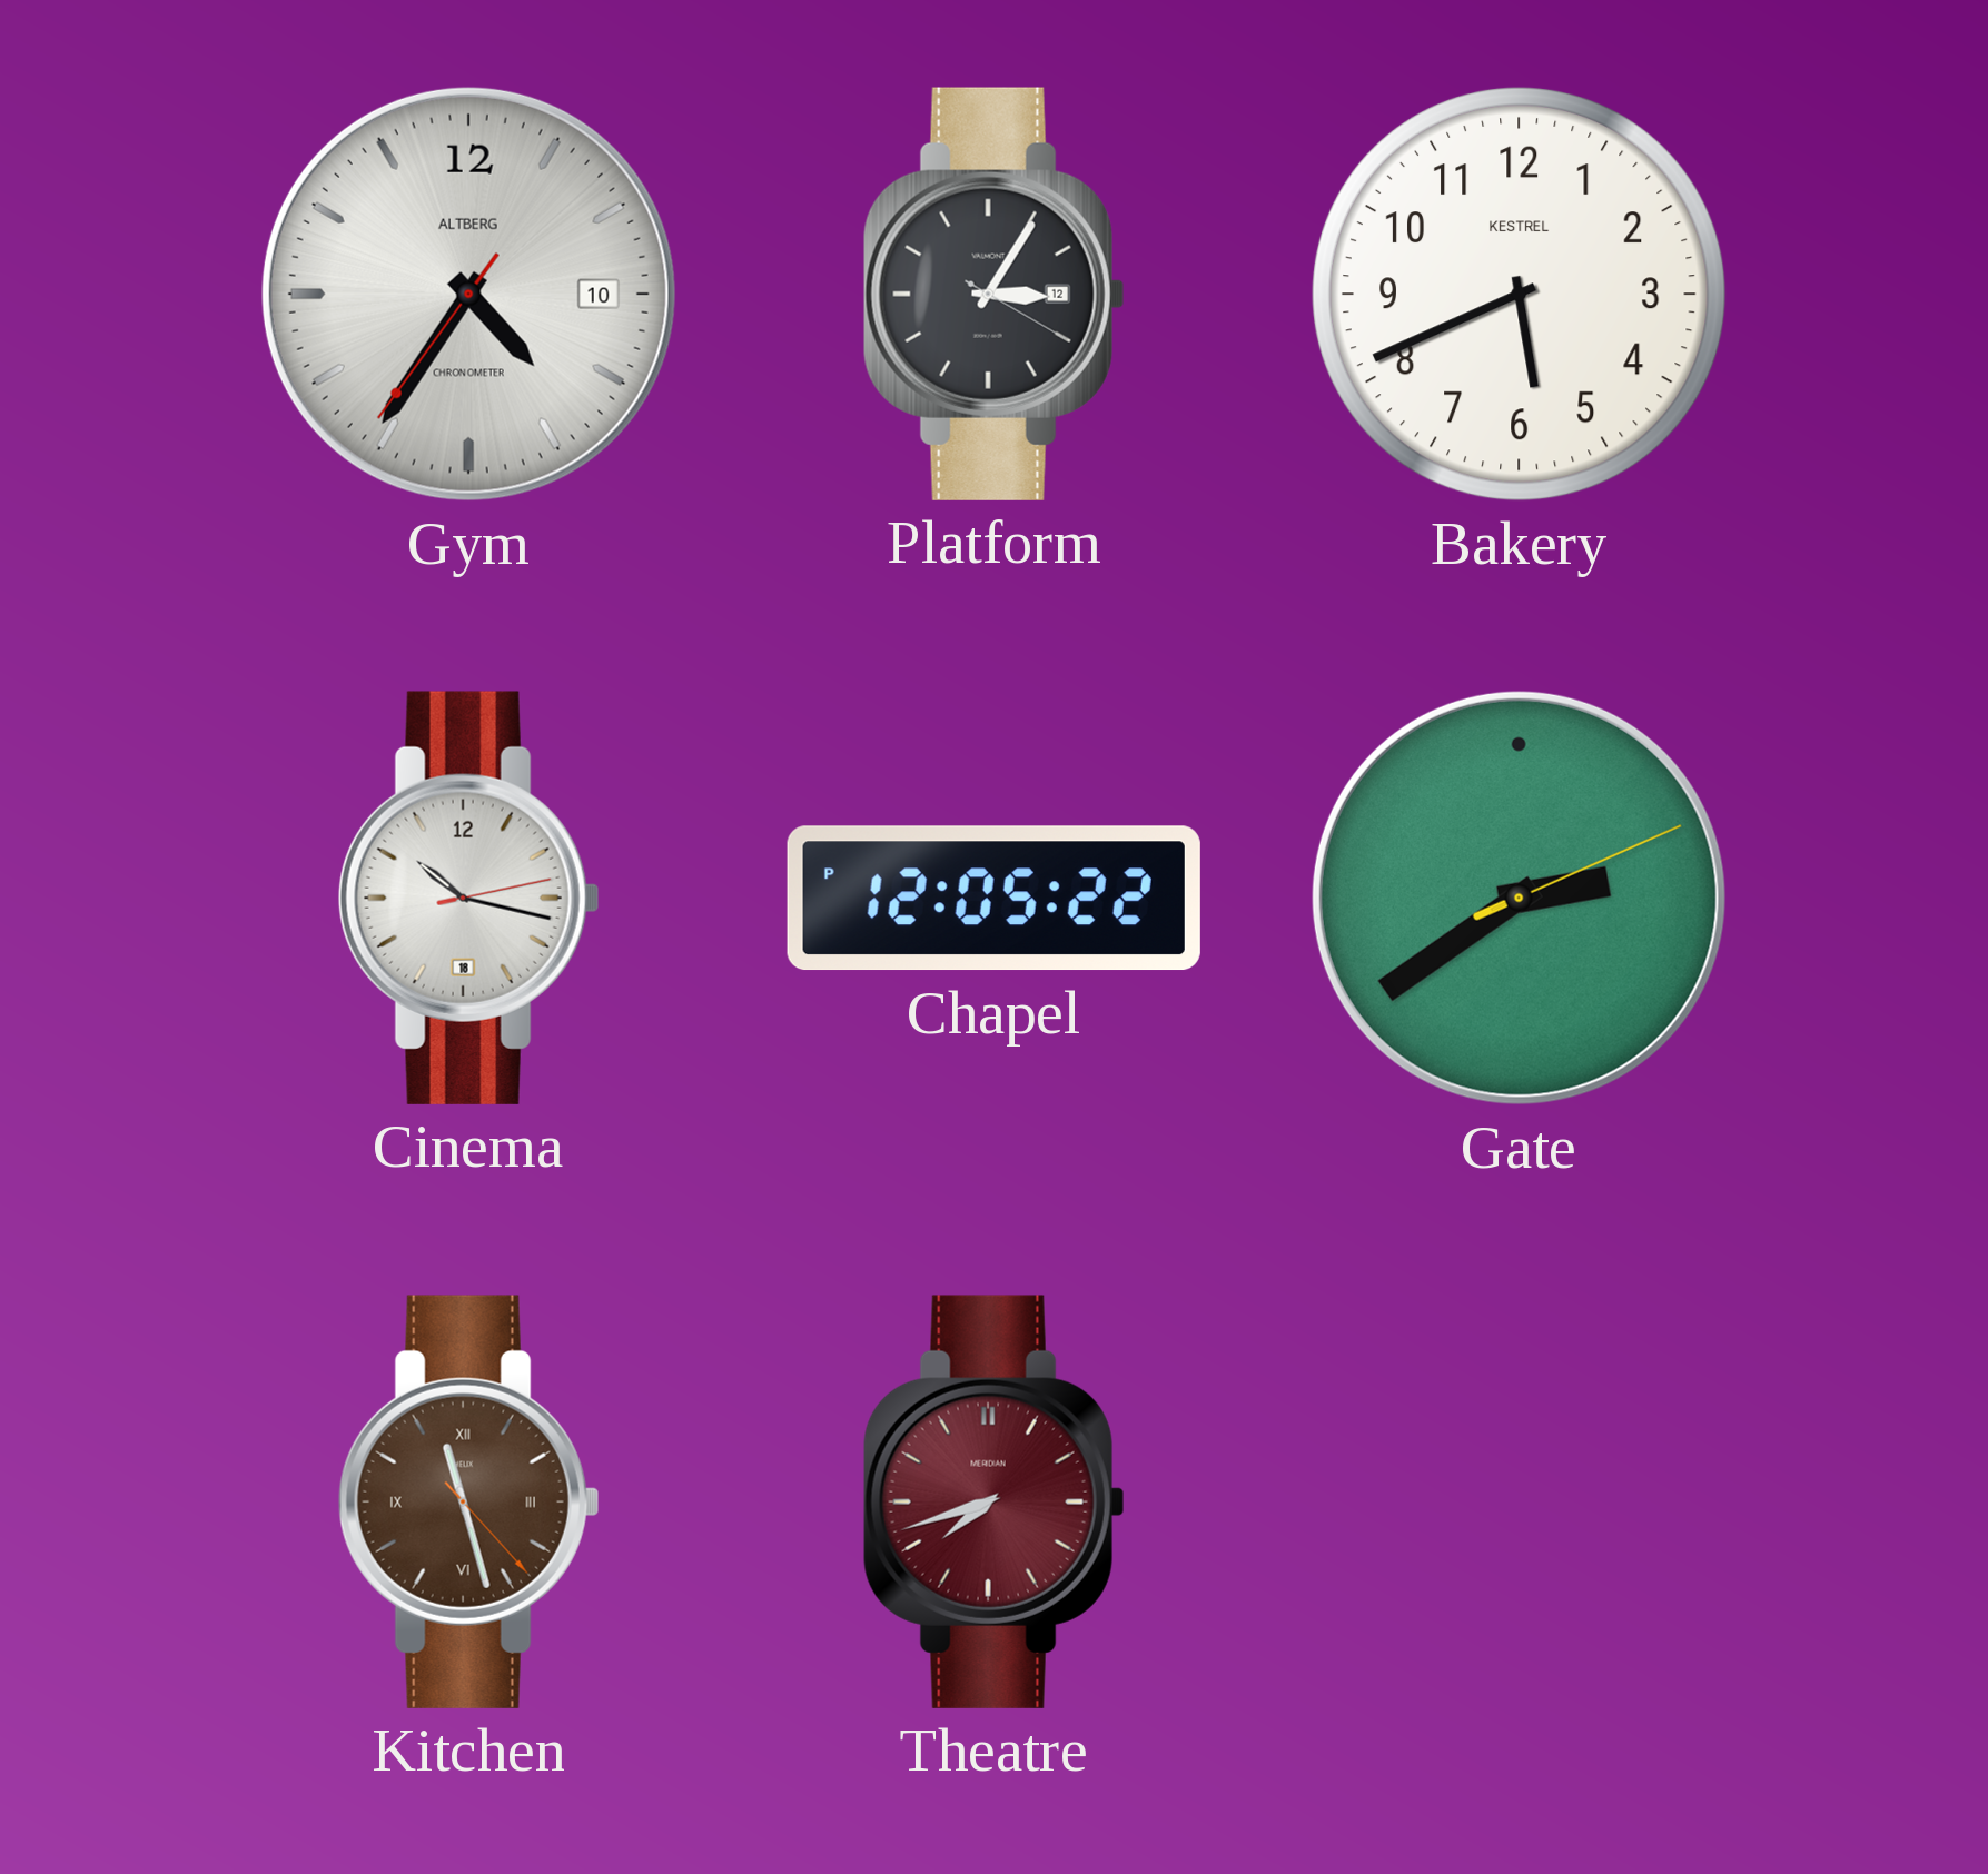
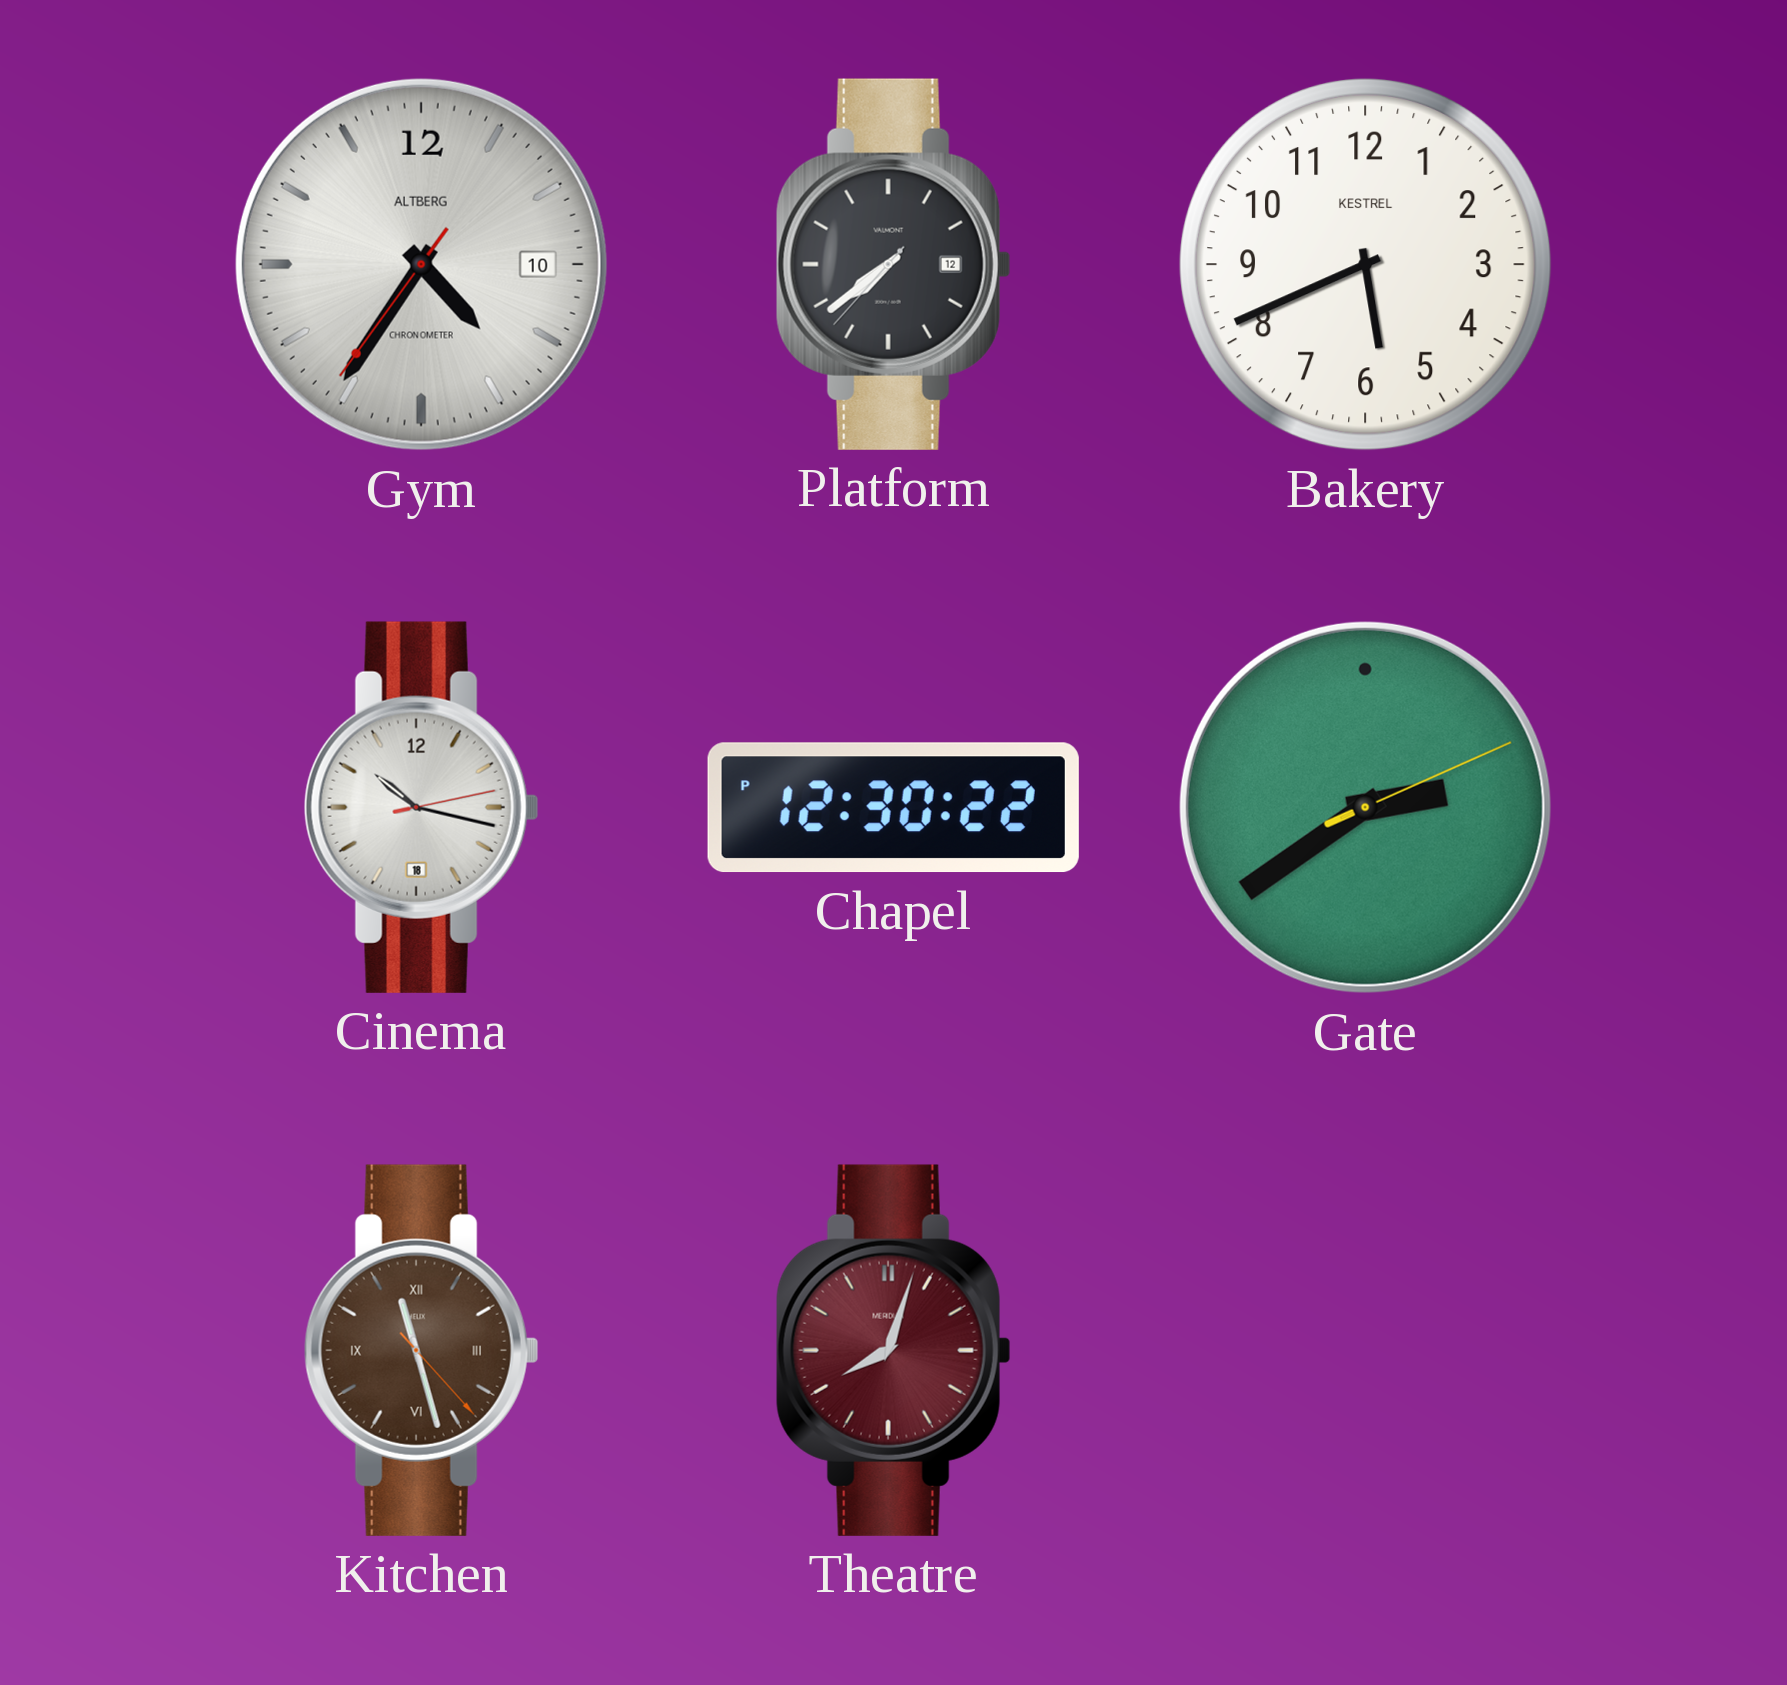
Platform: 3:05 -> 7:38
Chapel: 12:05 -> 12:30
Theatre: 7:42 -> 8:03
